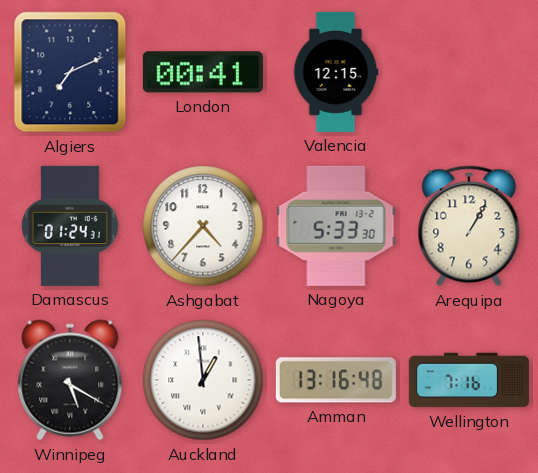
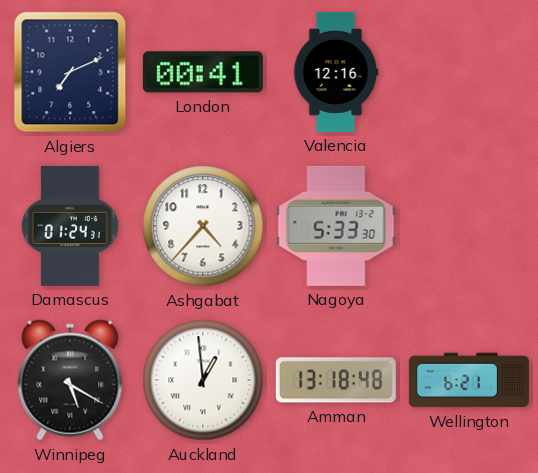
Valencia: 12:15 -> 12:16
Arequipa: 1:05 -> none
Amman: 13:16 -> 13:18
Wellington: 7:16 -> 6:21
